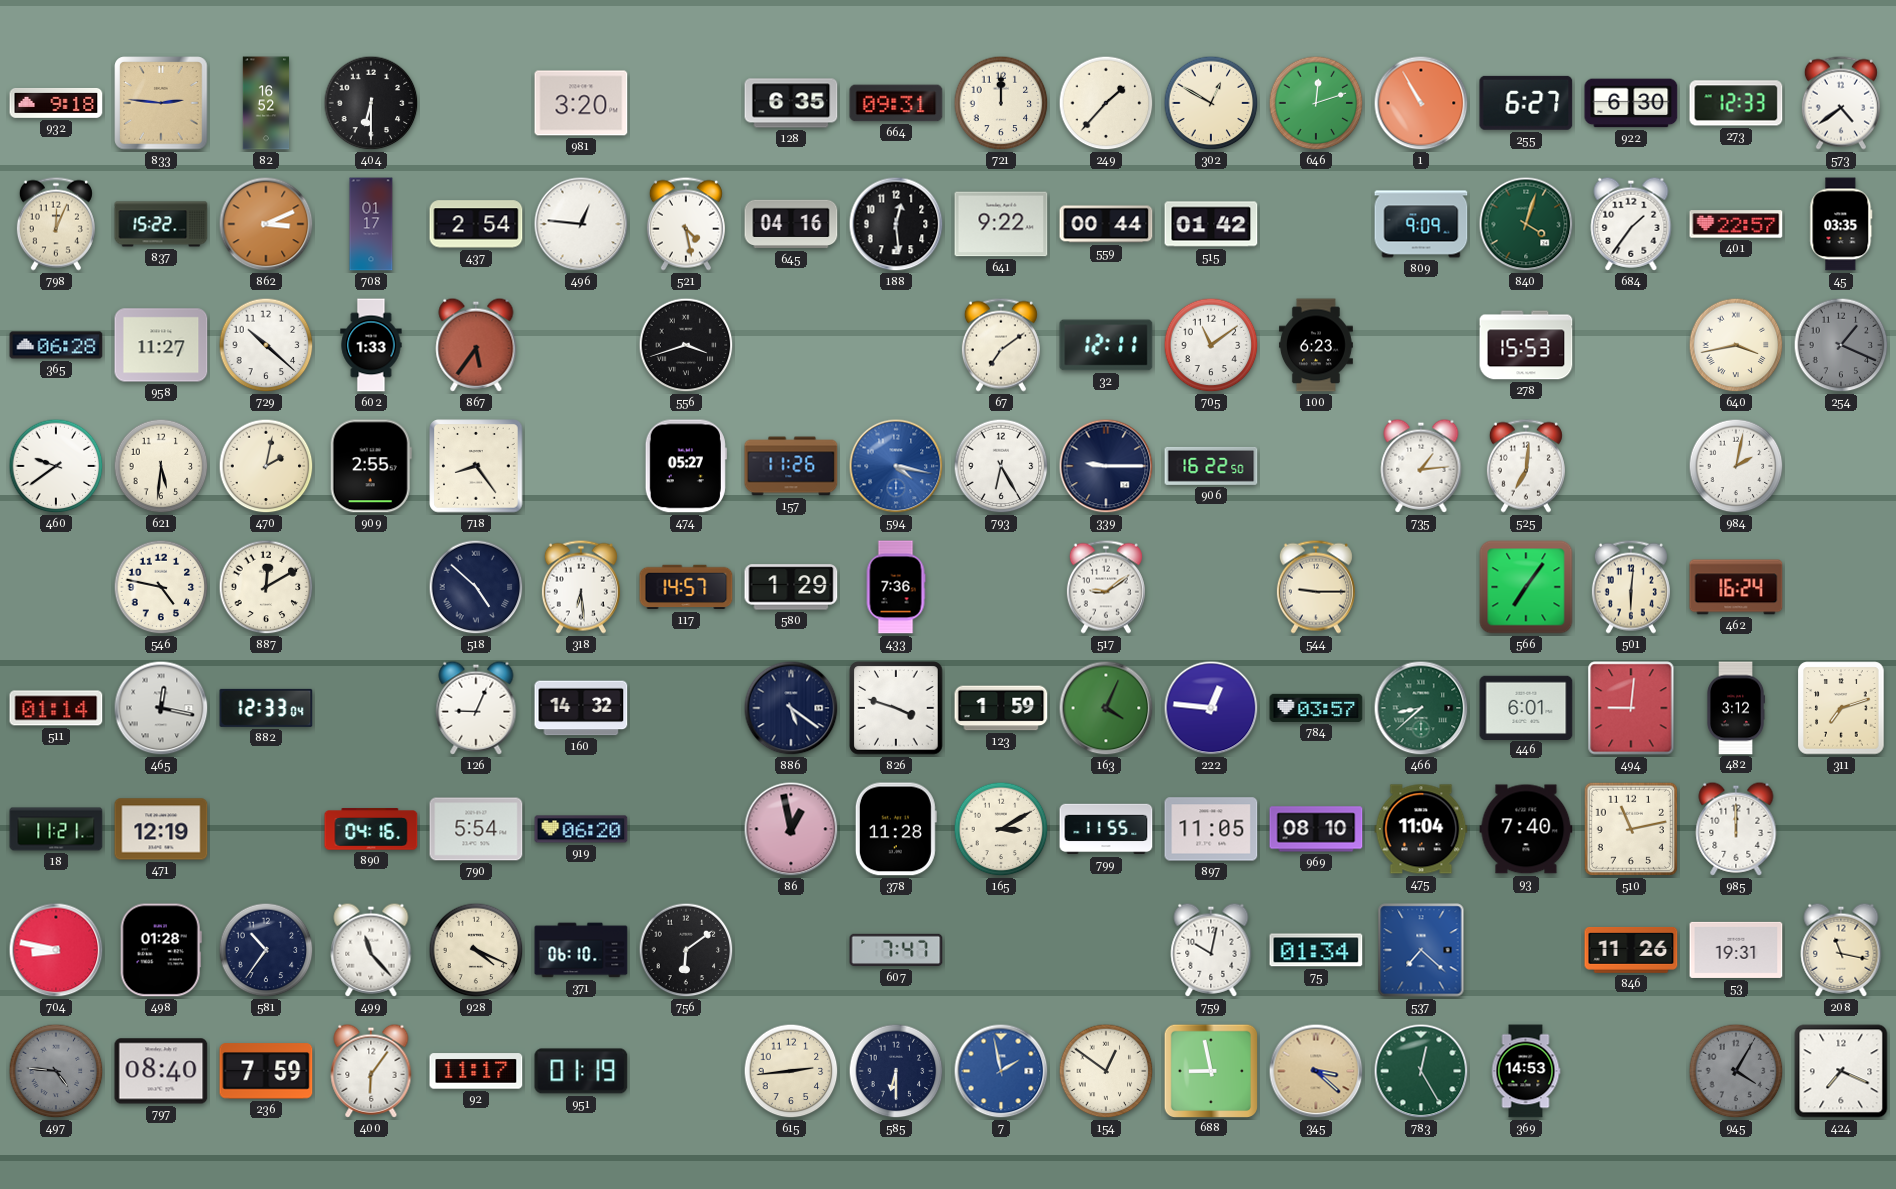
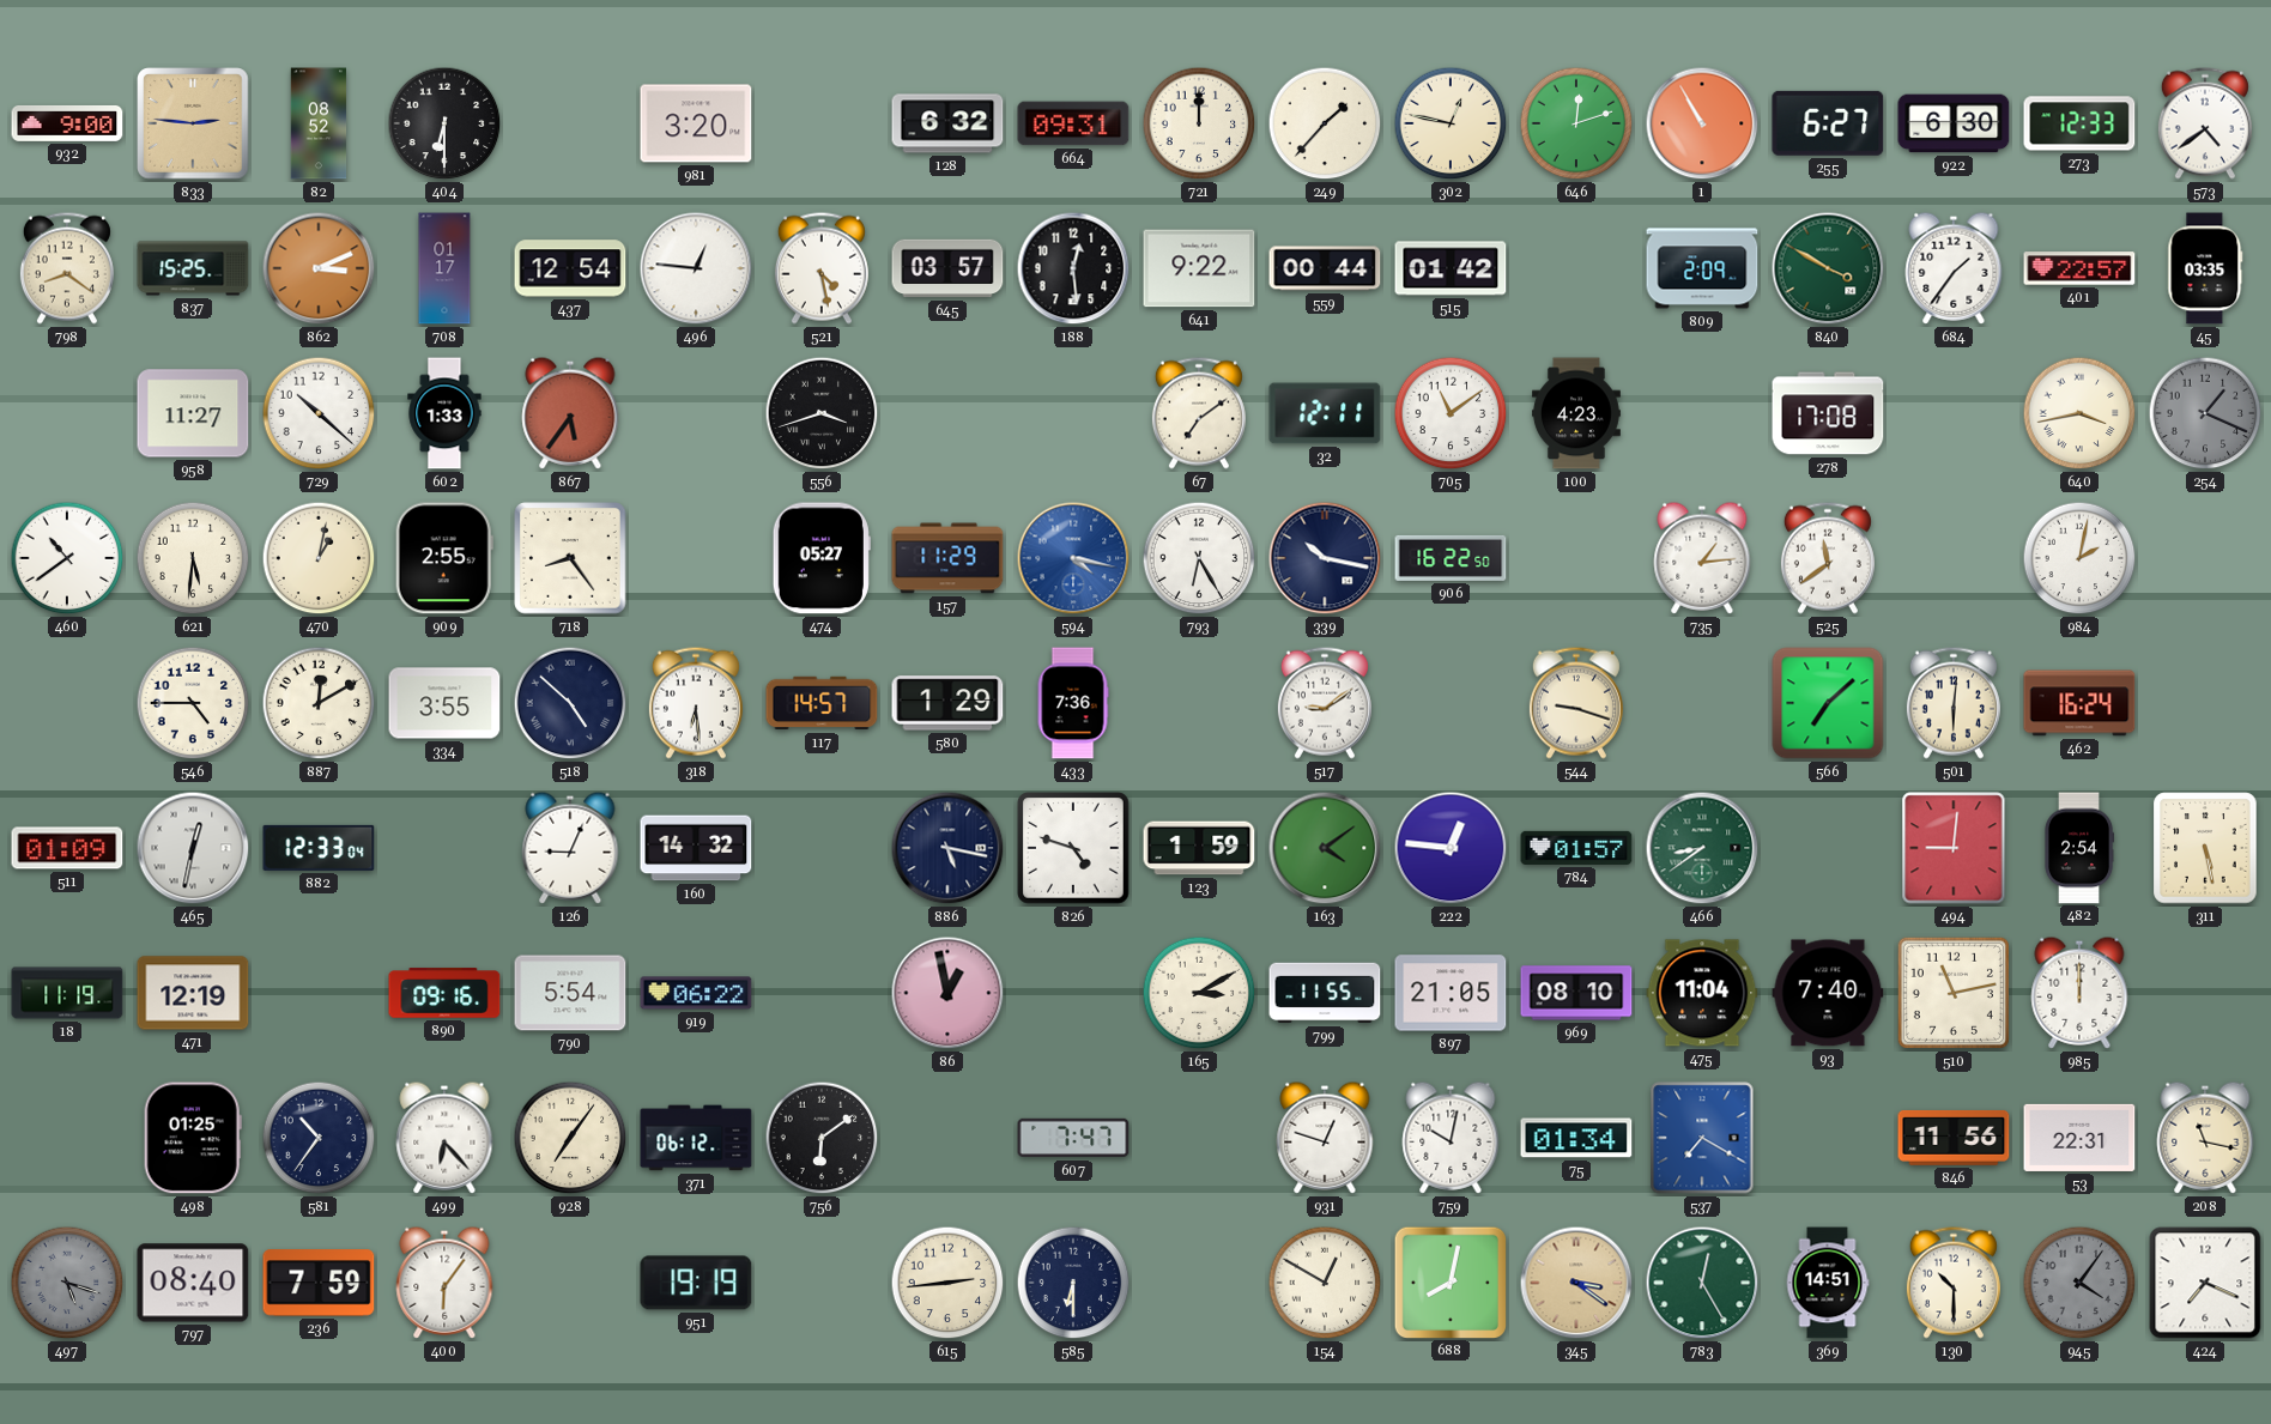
932: 9:18 -> 9:00
82: 16:52 -> 08:52
128: 6:35 -> 6:32
302: 12:50 -> 12:47
798: 12:04 -> 8:21
837: 15:22 -> 15:25
437: 2:54 -> 12:54
645: 04:16 -> 03:57
809: 9:09 -> 2:09
840: 4:03 -> 3:50
365: 06:28 -> none
100: 6:23 -> 4:23
278: 15:53 -> 17:08
460: 9:39 -> 10:39
470: 2:02 -> 1:02
157: 11:26 -> 11:29
339: 9:15 -> 10:17
525: 7:01 -> 11:39
546: 4:47 -> 4:45
334: none -> 3:55
544: 9:15 -> 9:18
566: 7:06 -> 7:08
511: 01:14 -> 01:09
465: 12:17 -> 12:32
886: 5:21 -> 5:17
826: 3:48 -> 4:48
163: 4:04 -> 4:09
784: 03:57 -> 01:57
466: 8:38 -> 8:39
446: 6:01 -> none
482: 3:12 -> 2:54
311: 7:12 -> 5:28
18: 11:21 -> 11:19
890: 04:16 -> 09:16
919: 06:20 -> 06:22
378: 11:28 -> none
897: 11:05 -> 21:05
704: 8:47 -> none
498: 01:28 -> 01:25
499: 11:23 -> 6:23
928: 4:19 -> 7:06
371: 06:10 -> 06:12
931: none -> 12:48
537: 7:22 -> 7:20
846: 11:26 -> 11:56
53: 19:31 -> 22:31
497: 4:46 -> 5:18
92: 11:17 -> none
951: 01:19 -> 19:19
7: 1:58 -> none
154: 12:51 -> 12:50
688: 8:58 -> 8:02
345: 3:22 -> 3:21
369: 14:53 -> 14:51
130: none -> 10:30
945: 4:05 -> 4:06
